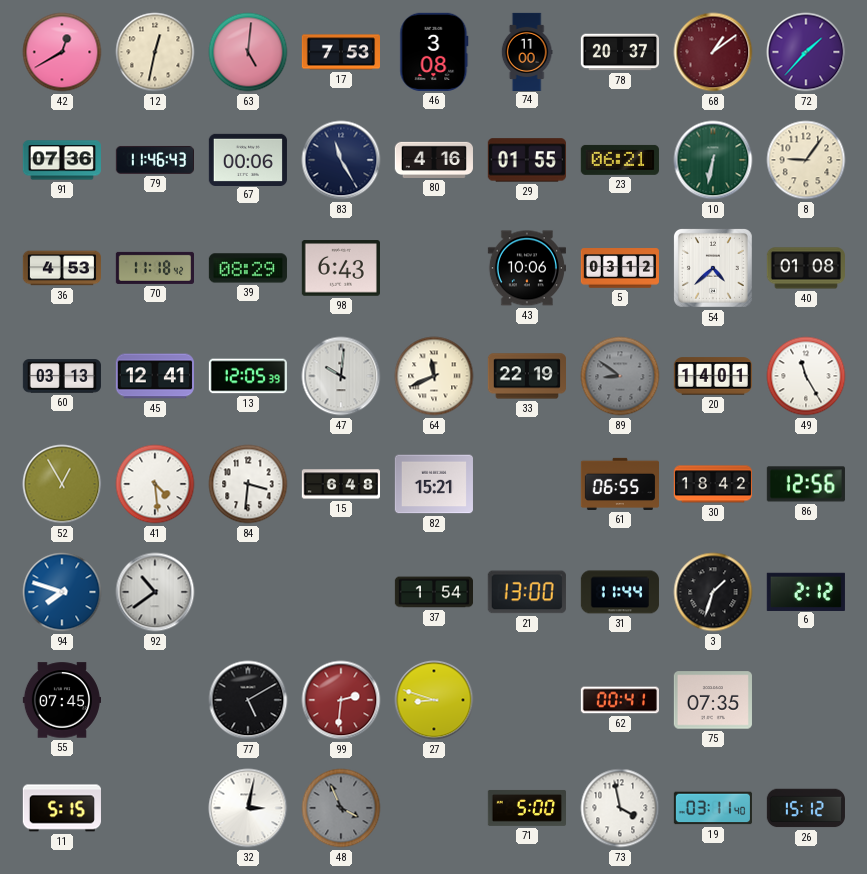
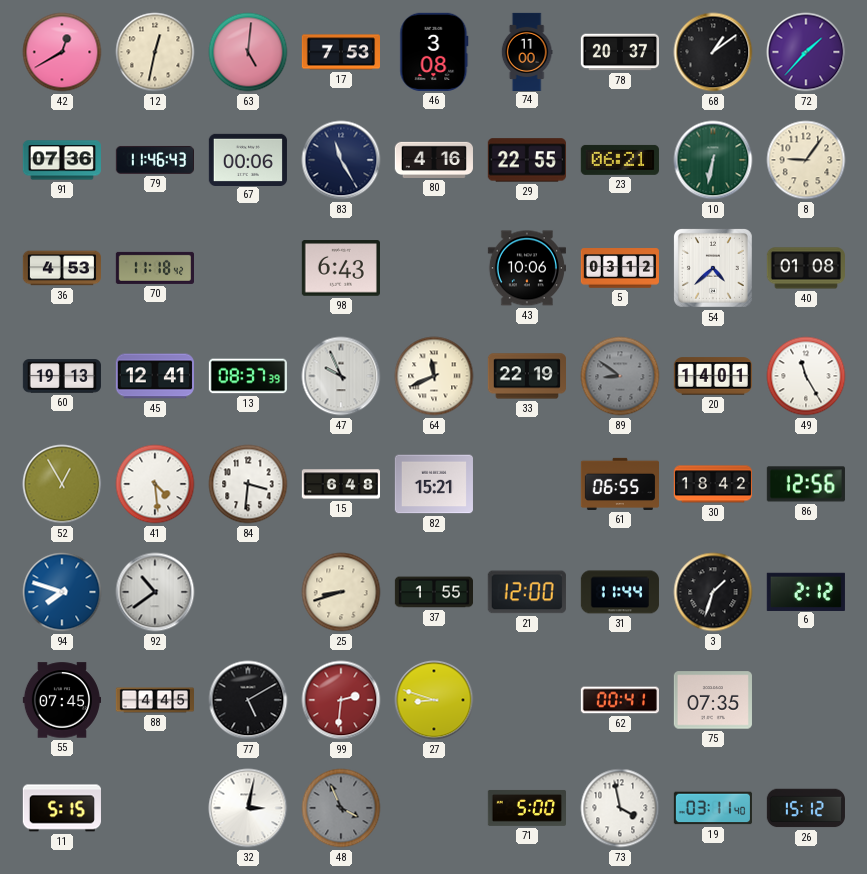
68 dial: burgundy -> black
29: 01:55 -> 22:55
39: 08:29 -> none
60: 03:13 -> 19:13
13: 12:05 -> 08:37
47: 10:01 -> 9:56
25: none -> 8:42
37: 1:54 -> 1:55
21: 13:00 -> 12:00
88: none -> 4:45
